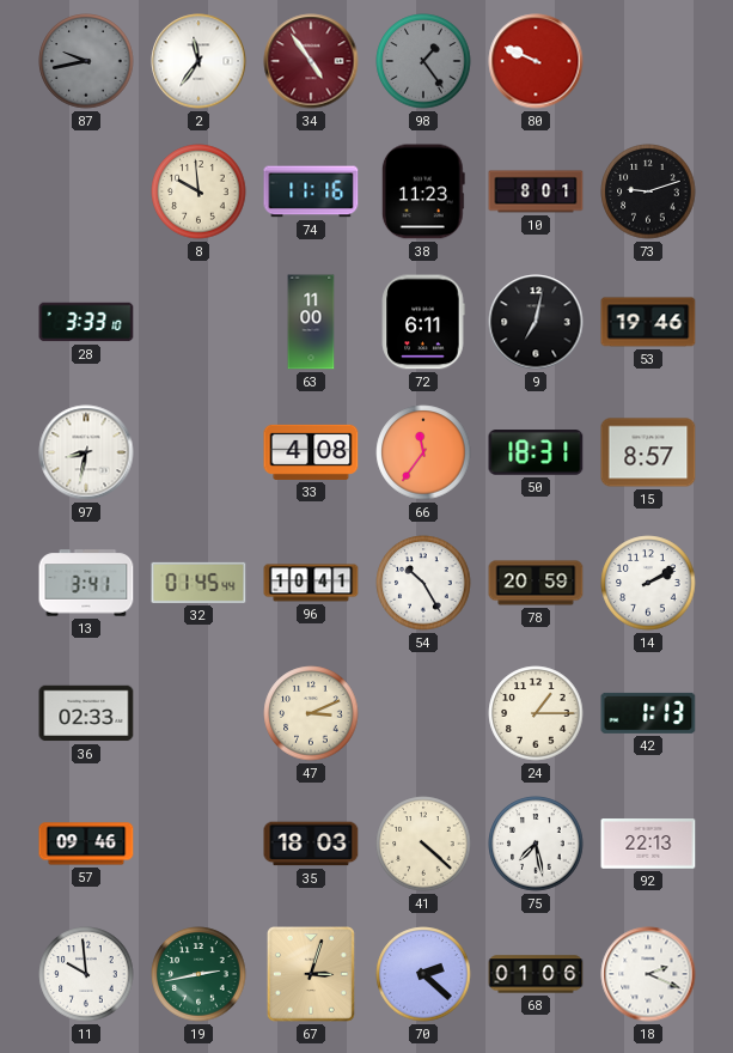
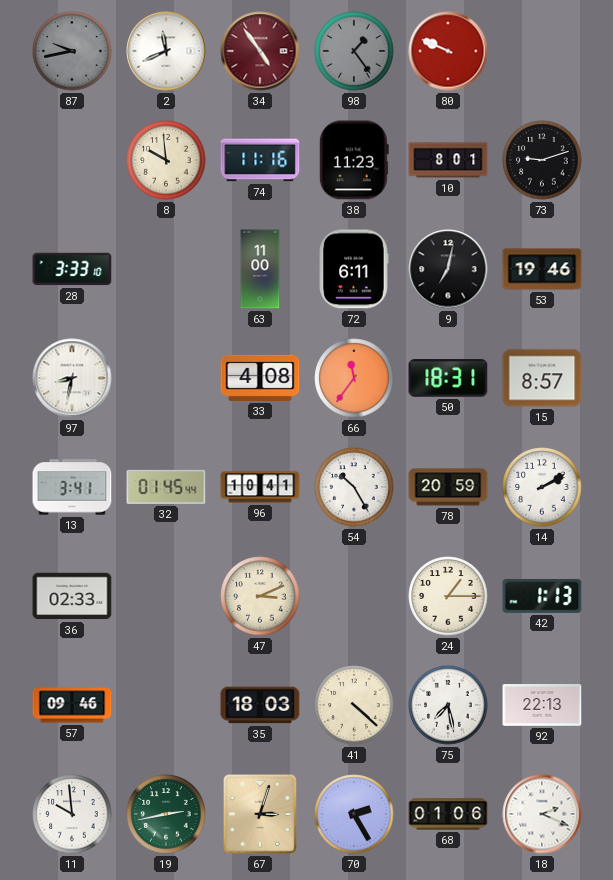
2: 11:36 -> 11:41
70: 2:22 -> 2:25
